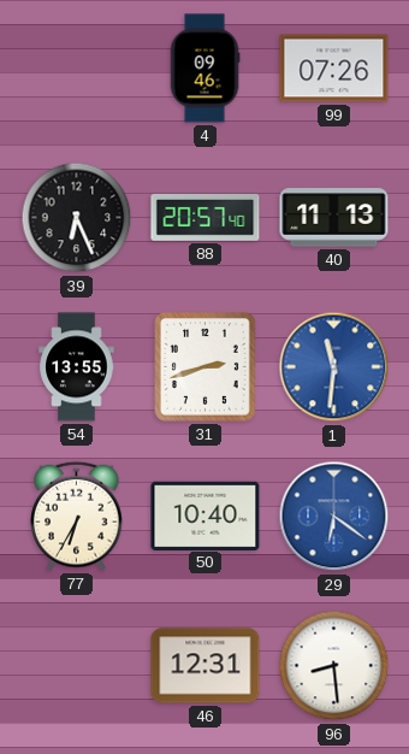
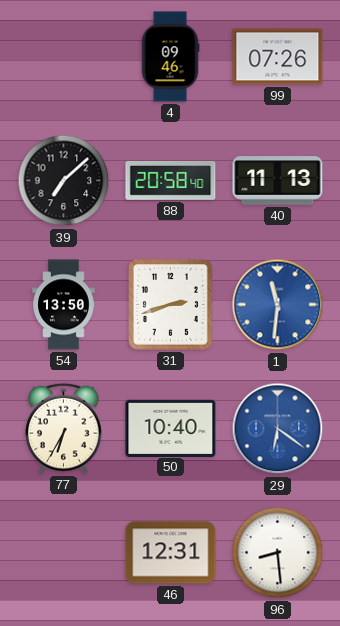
39: 6:26 -> 7:08
88: 20:57 -> 20:58
54: 13:55 -> 13:50
